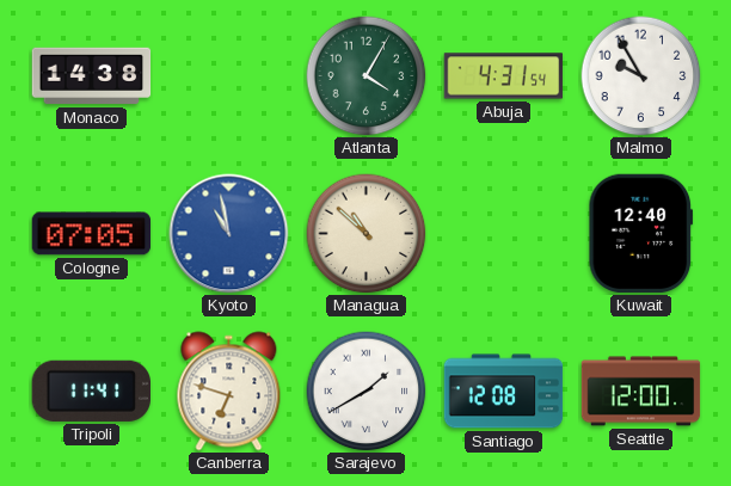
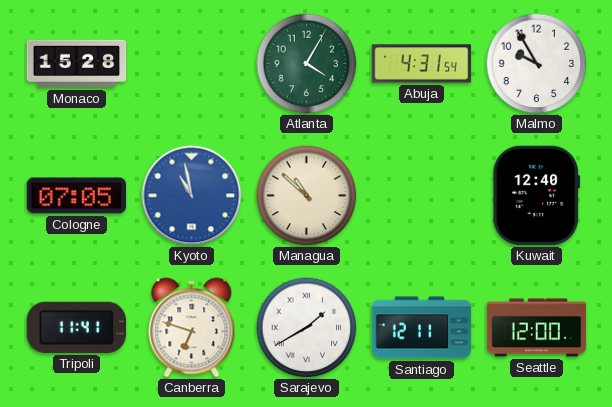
Monaco: 14:38 -> 15:28
Santiago: 12:08 -> 12:11
